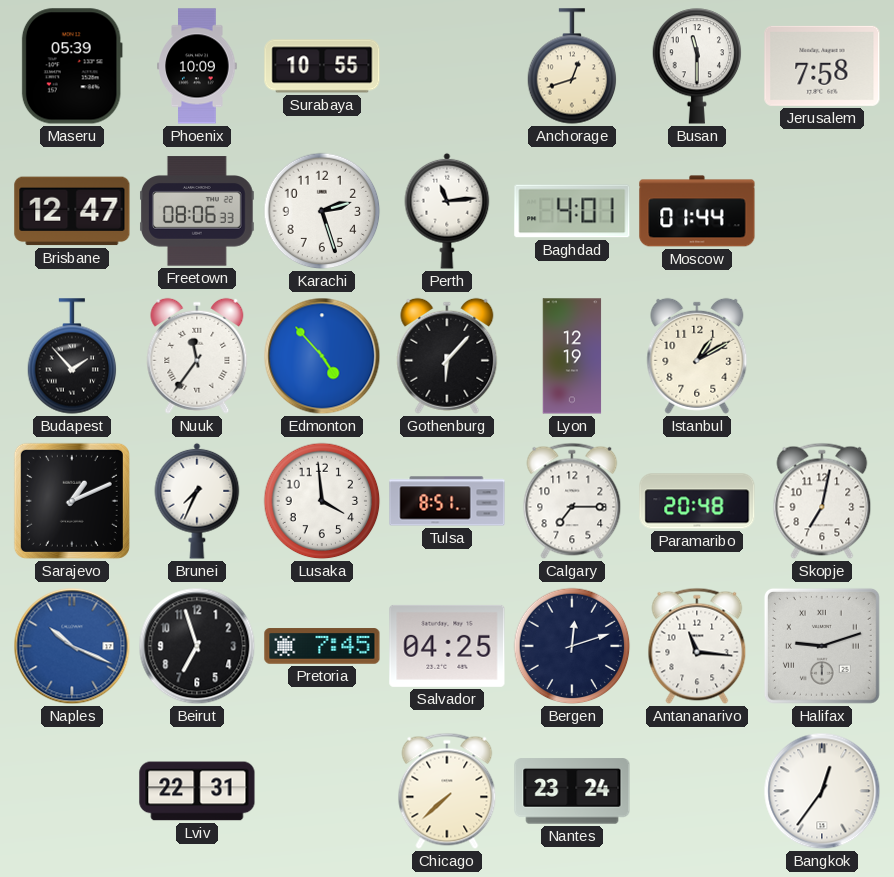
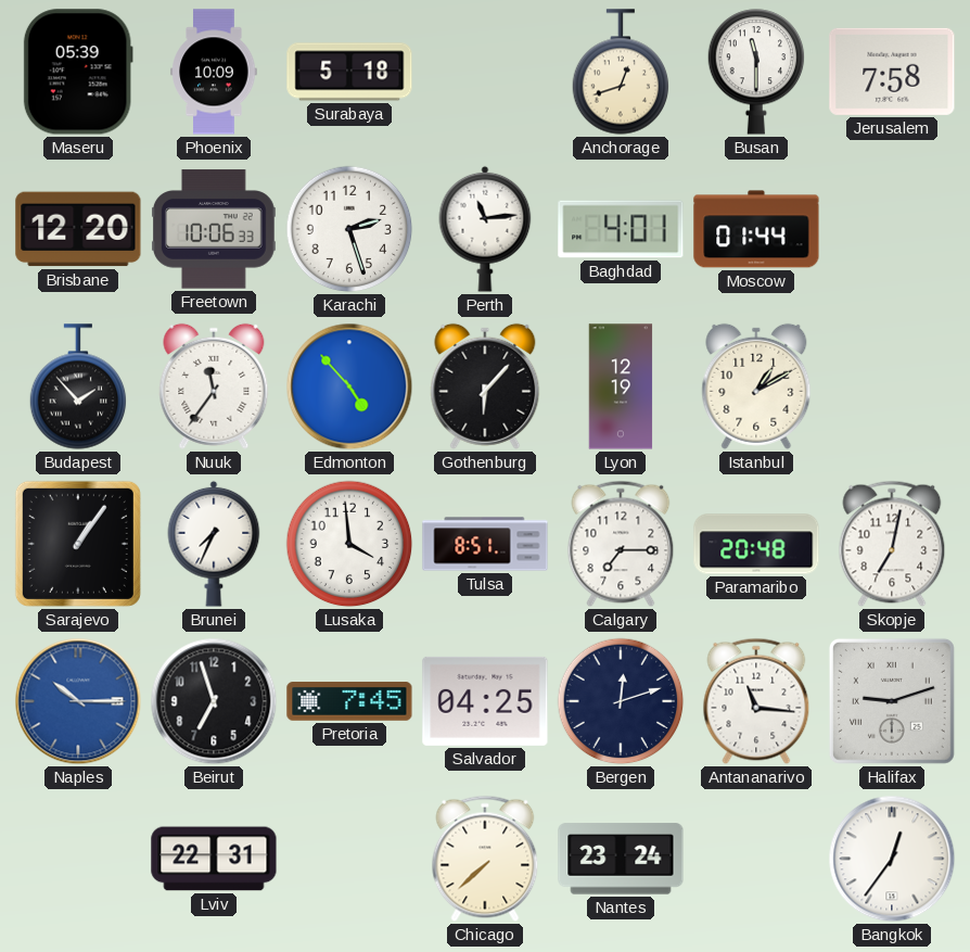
Surabaya: 10:55 -> 5:18
Brisbane: 12:47 -> 12:20
Freetown: 08:06 -> 10:06
Sarajevo: 1:11 -> 1:06
Naples: 10:19 -> 10:15
